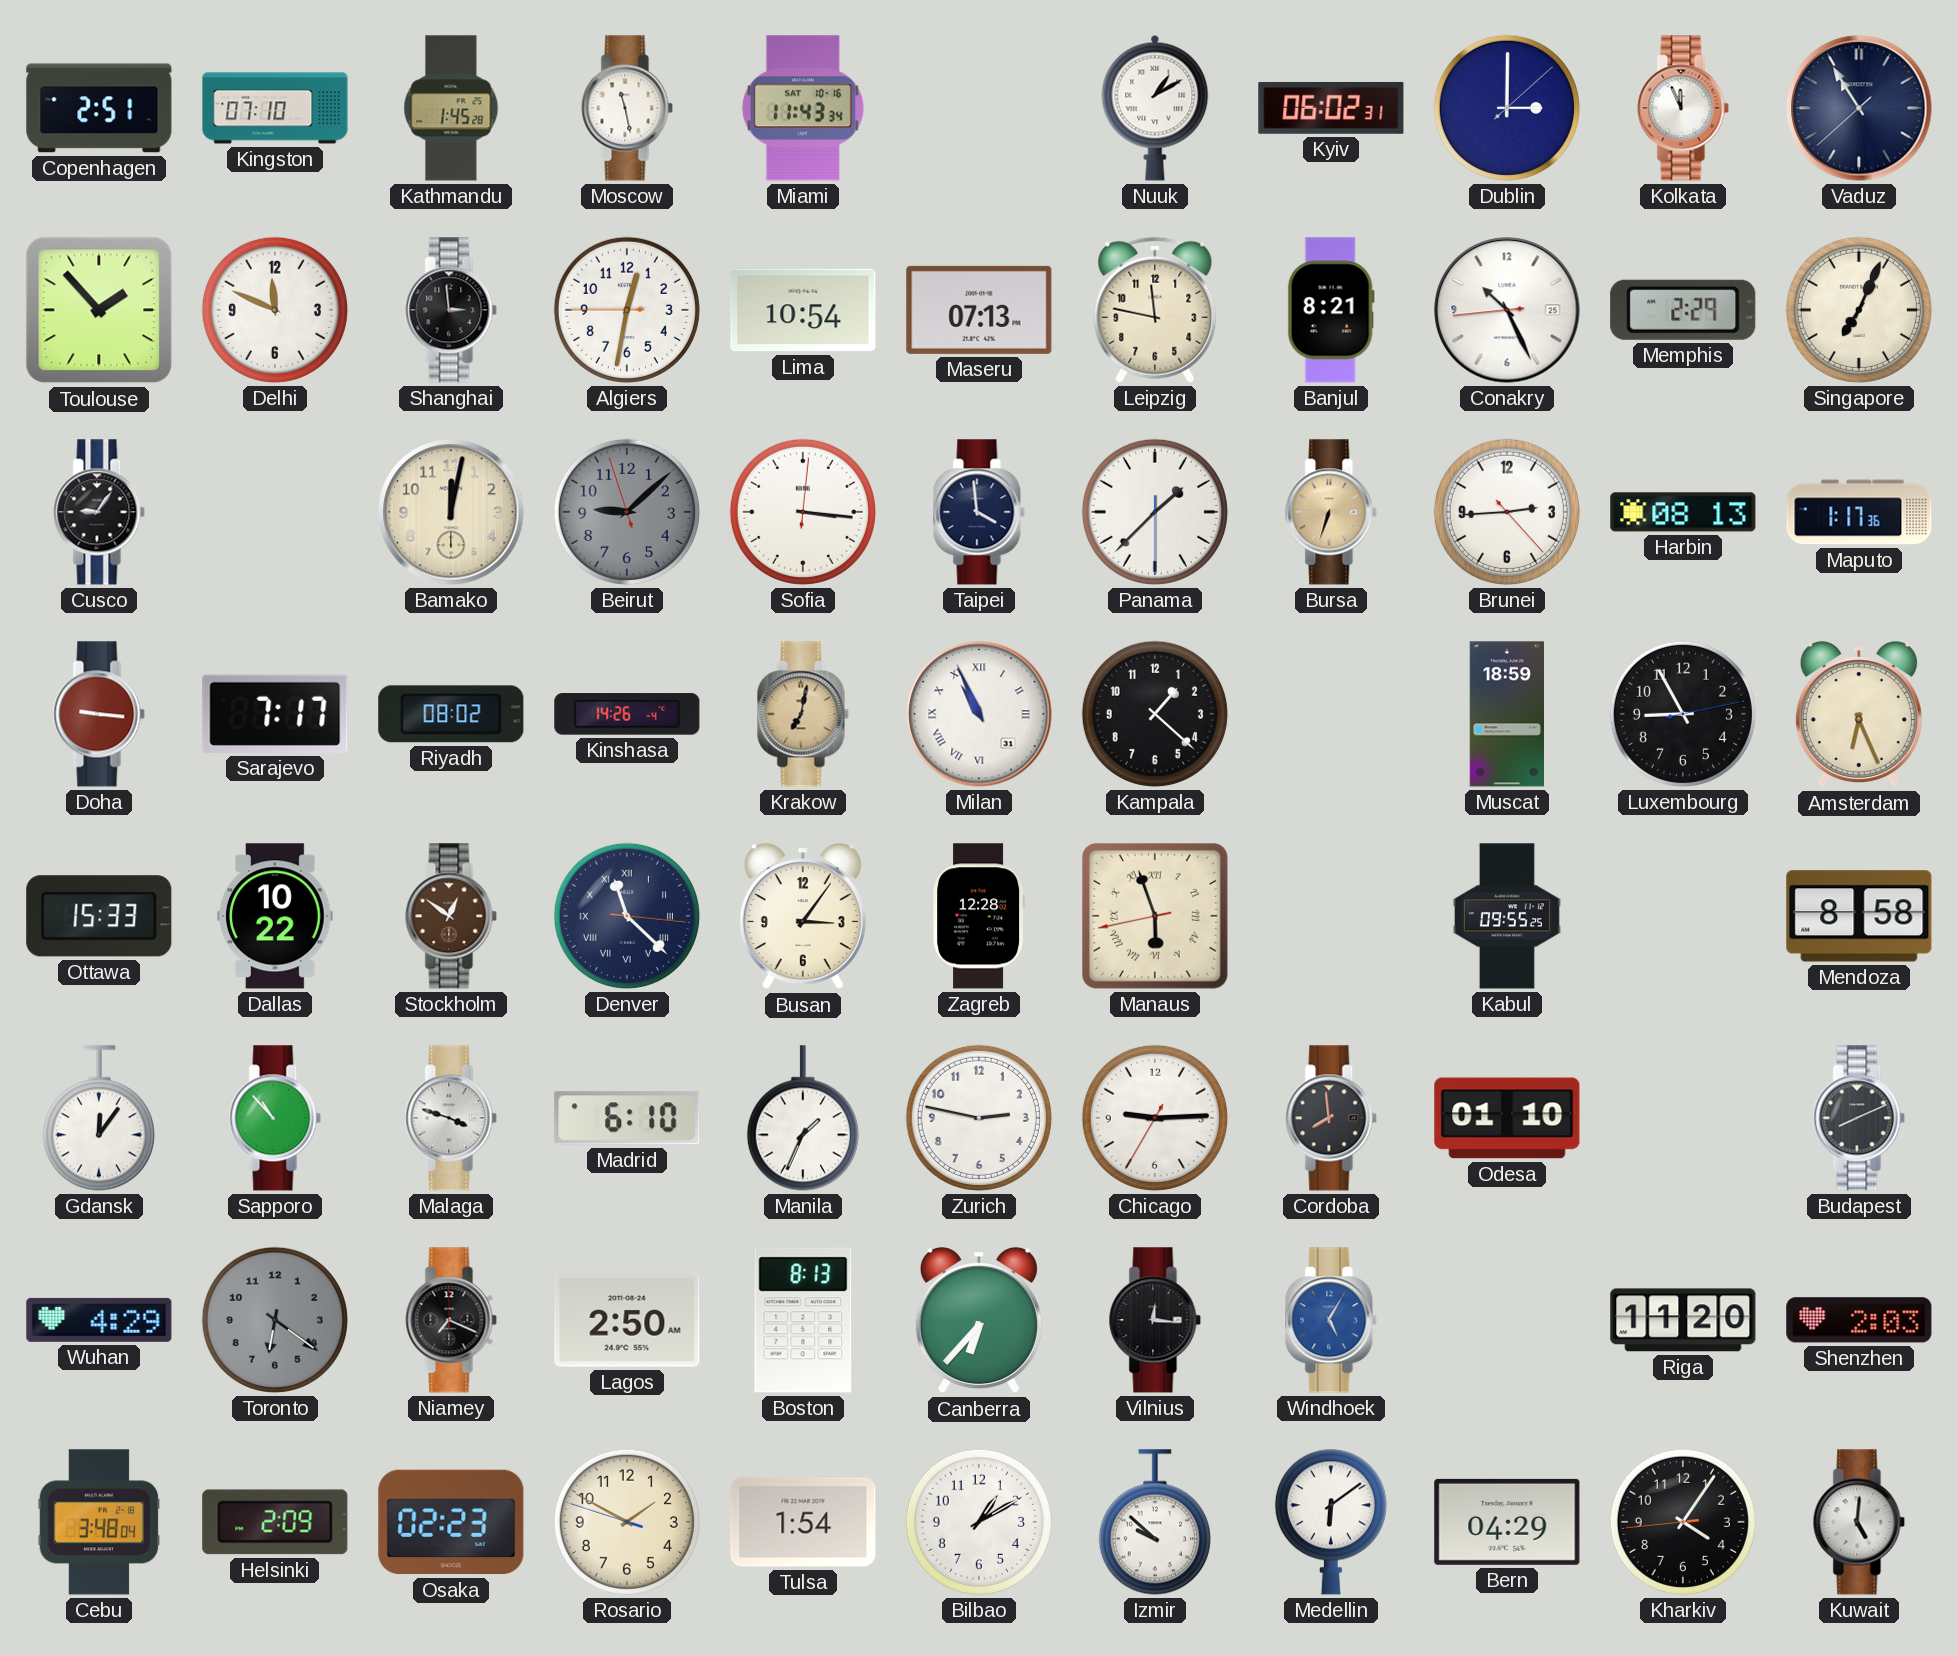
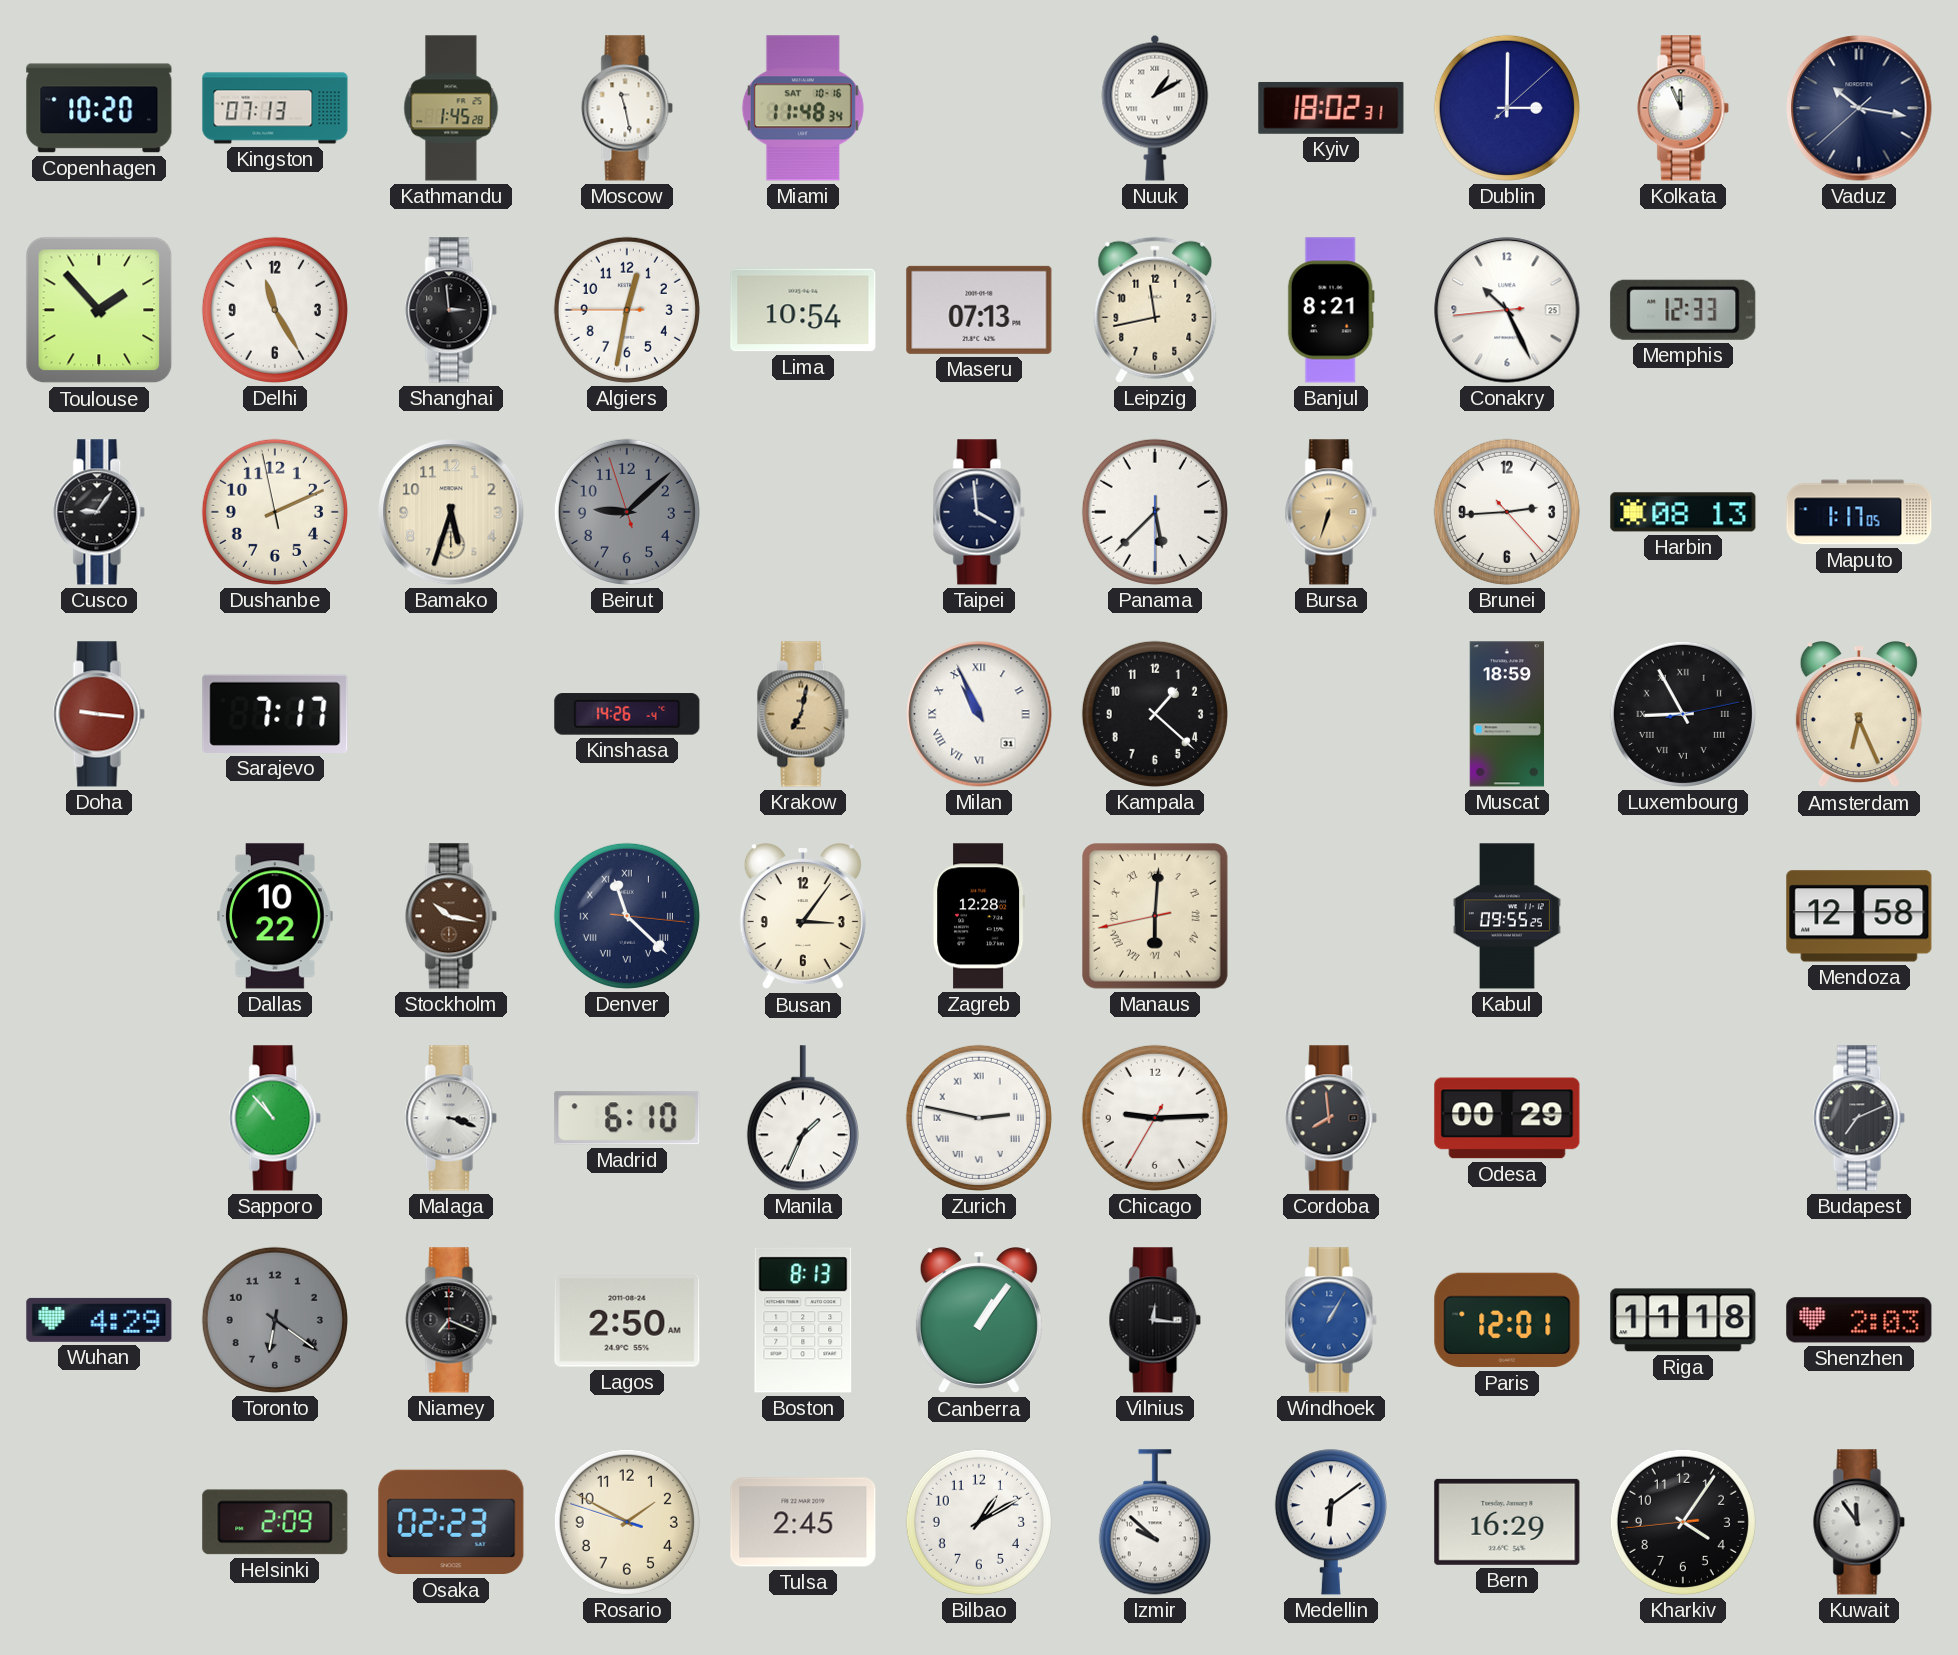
Copenhagen: 2:51 -> 10:20
Kingston: 07:10 -> 07:13
Miami: 11:43 -> 11:48
Kyiv: 06:02 -> 18:02
Vaduz: 10:54 -> 10:16
Delhi: 11:49 -> 11:25
Leipzig: 11:47 -> 11:43
Memphis: 2:29 -> 12:33
Singapore: 7:04 -> none
Dushanbe: none -> 2:10
Bamako: 12:02 -> 5:33
Sofia: 3:16 -> none
Panama: 1:37 -> 5:37
Maputo: 1:17:36 -> 1:17:05
Riyadh: 08:02 -> none
Luxembourg numerals: Arabic -> Roman
Ottawa: 15:33 -> none
Stockholm: 12:51 -> 10:17
Manaus: 5:56 -> 6:00
Mendoza: 8:58 -> 12:58
Gdansk: 12:06 -> none
Malaga: 3:48 -> 3:18
Zurich numerals: Arabic -> Roman
Odesa: 01:10 -> 00:29
Budapest: 8:11 -> 7:11
Canberra: 6:37 -> 1:06
Windhoek: 5:05 -> 1:05
Paris: none -> 12:01
Riga: 11:20 -> 11:18
Cebu: 3:48 -> none
Tulsa: 1:54 -> 2:45
Bern: 04:29 -> 16:29
Kuwait: 5:01 -> 11:54
